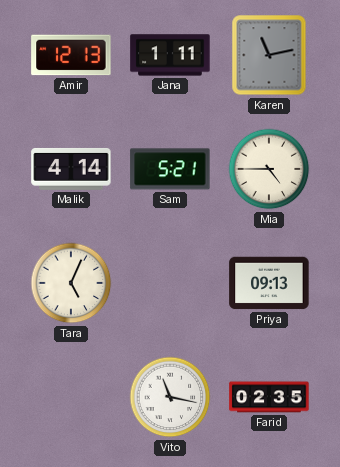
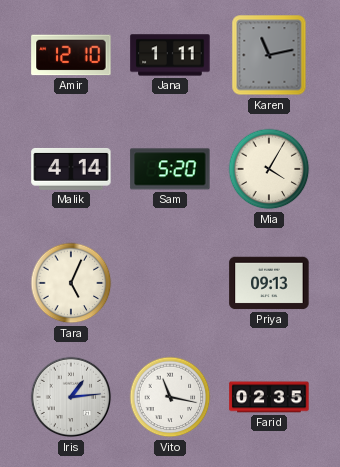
Amir: 12:13 -> 12:10
Sam: 5:21 -> 5:20
Mia: 4:45 -> 4:05
Iris: none -> 1:14
